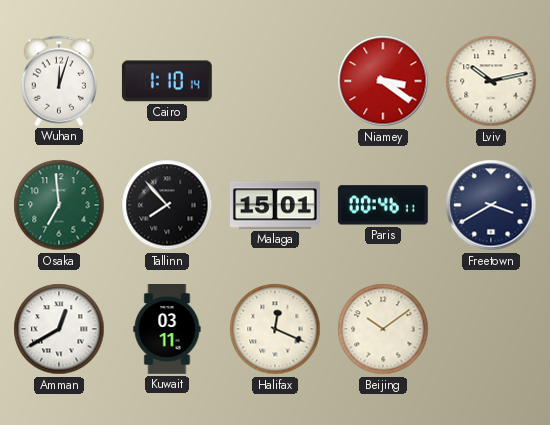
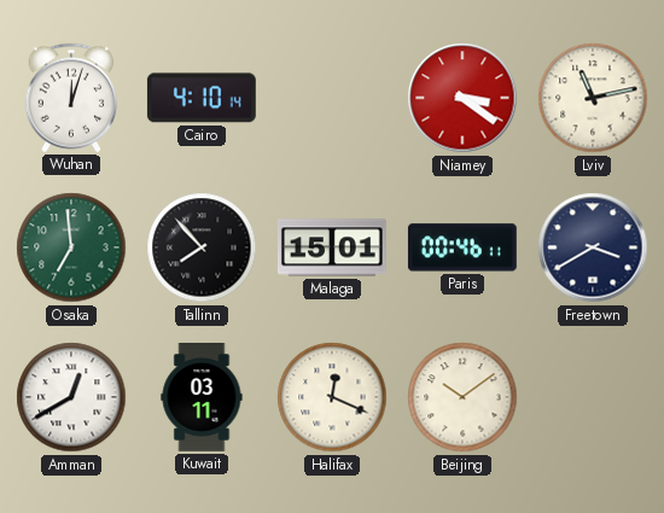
Cairo: 1:10 -> 4:10
Lviv: 10:13 -> 11:13
